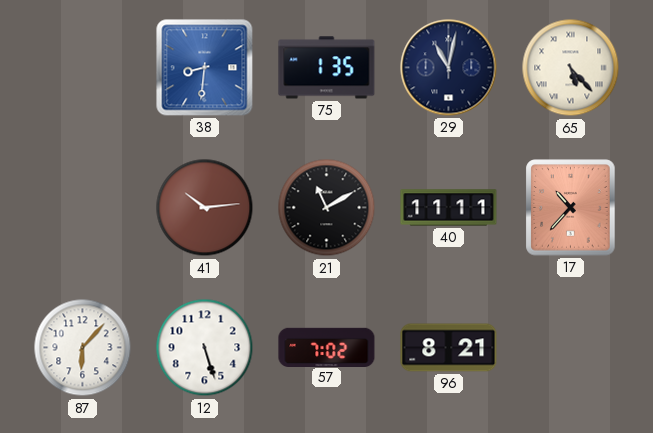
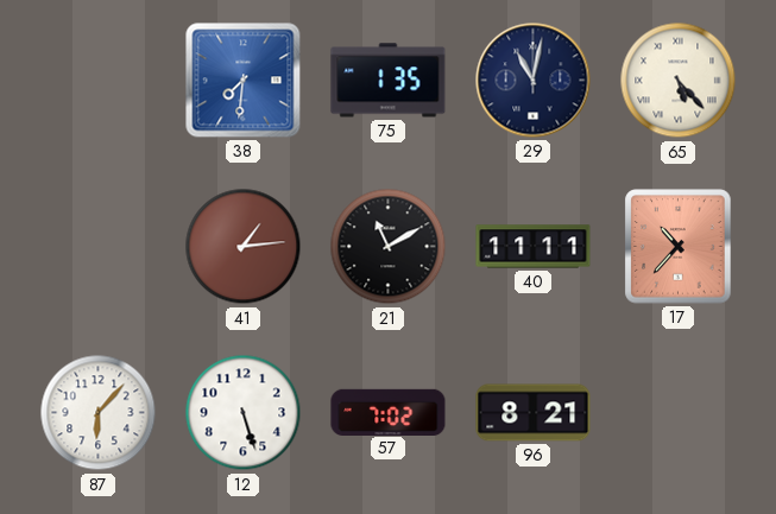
38: 8:31 -> 7:31
41: 10:14 -> 1:14
